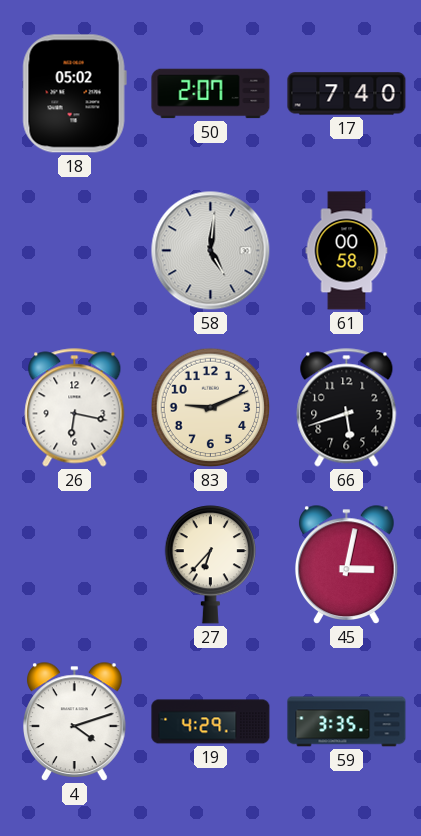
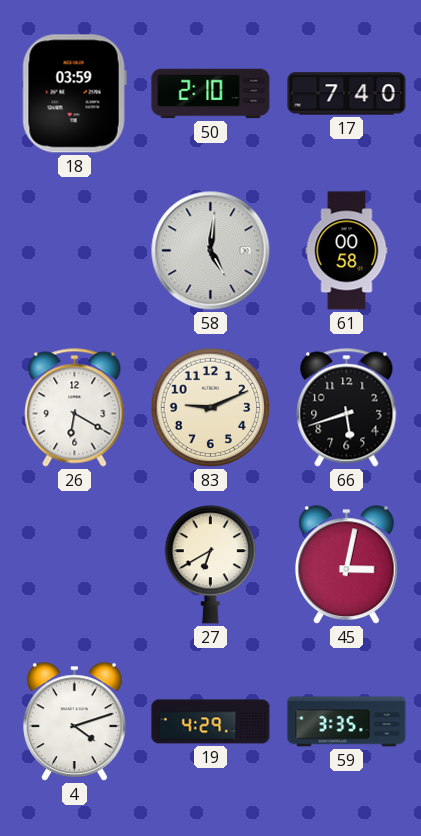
18: 05:02 -> 03:59
50: 2:07 -> 2:10
26: 6:17 -> 6:20
27: 6:37 -> 6:40
